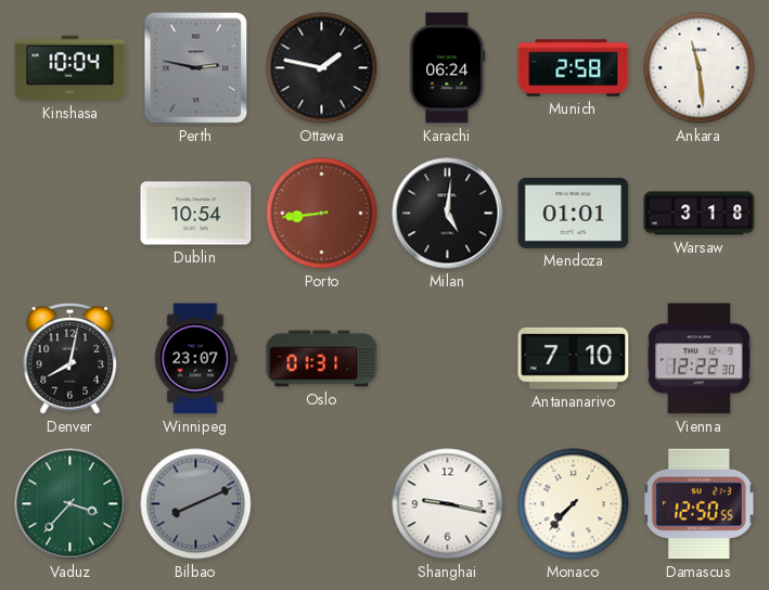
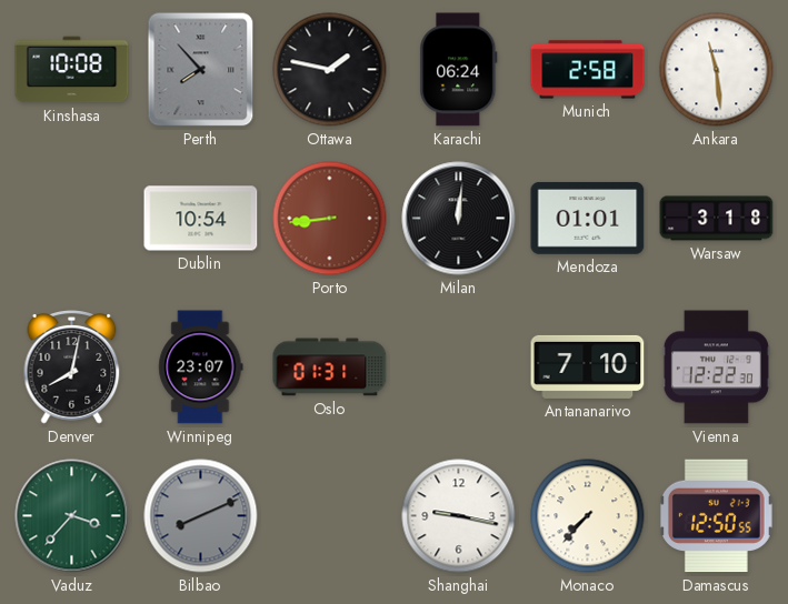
Kinshasa: 10:04 -> 10:08
Perth: 2:47 -> 7:53
Milan: 5:01 -> 12:01
